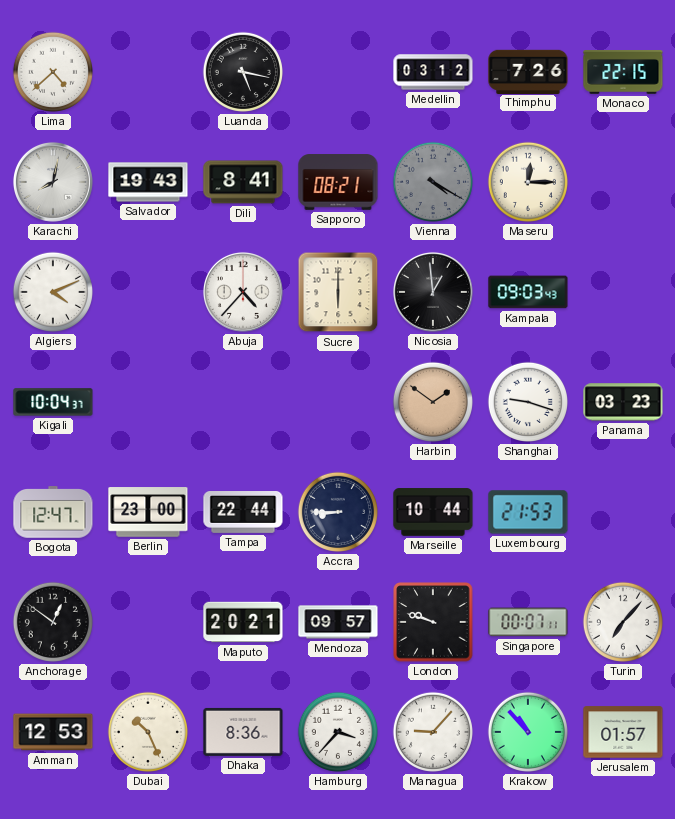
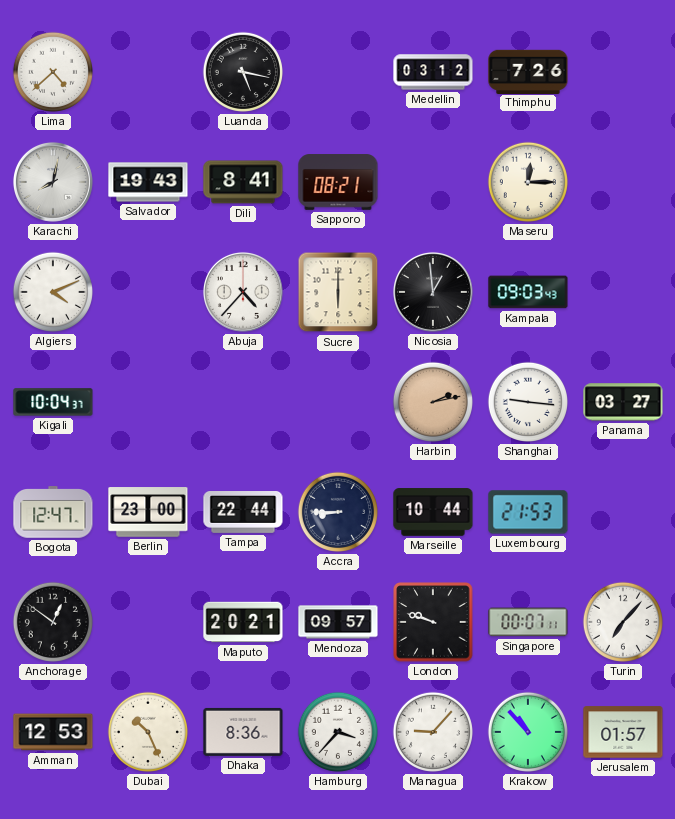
Monaco: 22:15 -> none
Vienna: 4:20 -> none
Harbin: 1:51 -> 2:13
Shanghai: 9:18 -> 9:16
Panama: 03:23 -> 03:27
